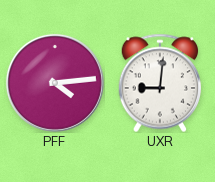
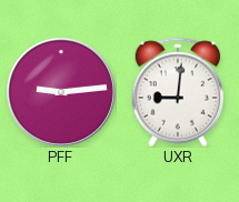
PFF: 4:14 -> 9:14
